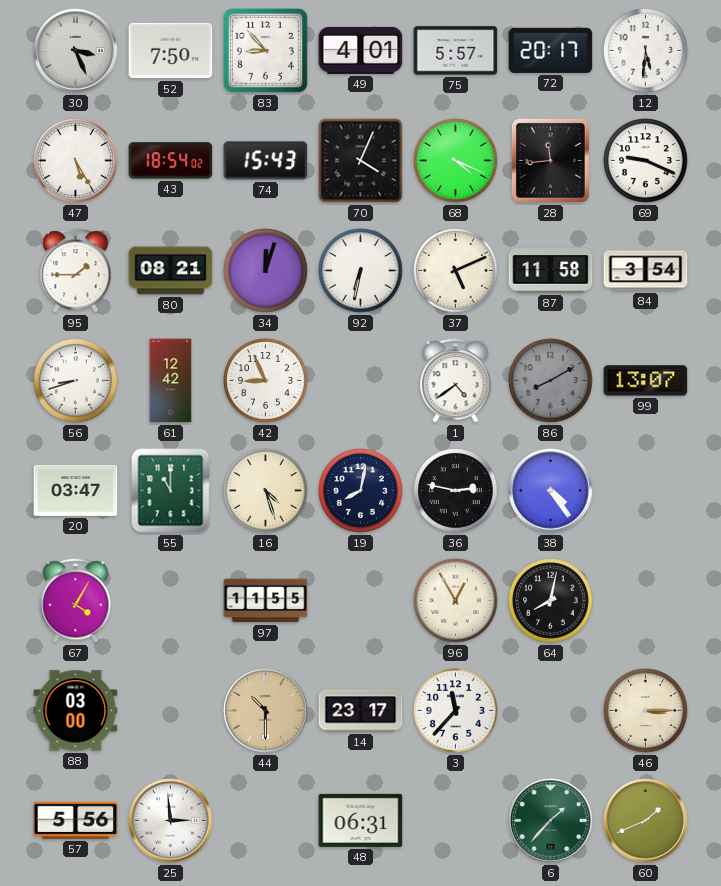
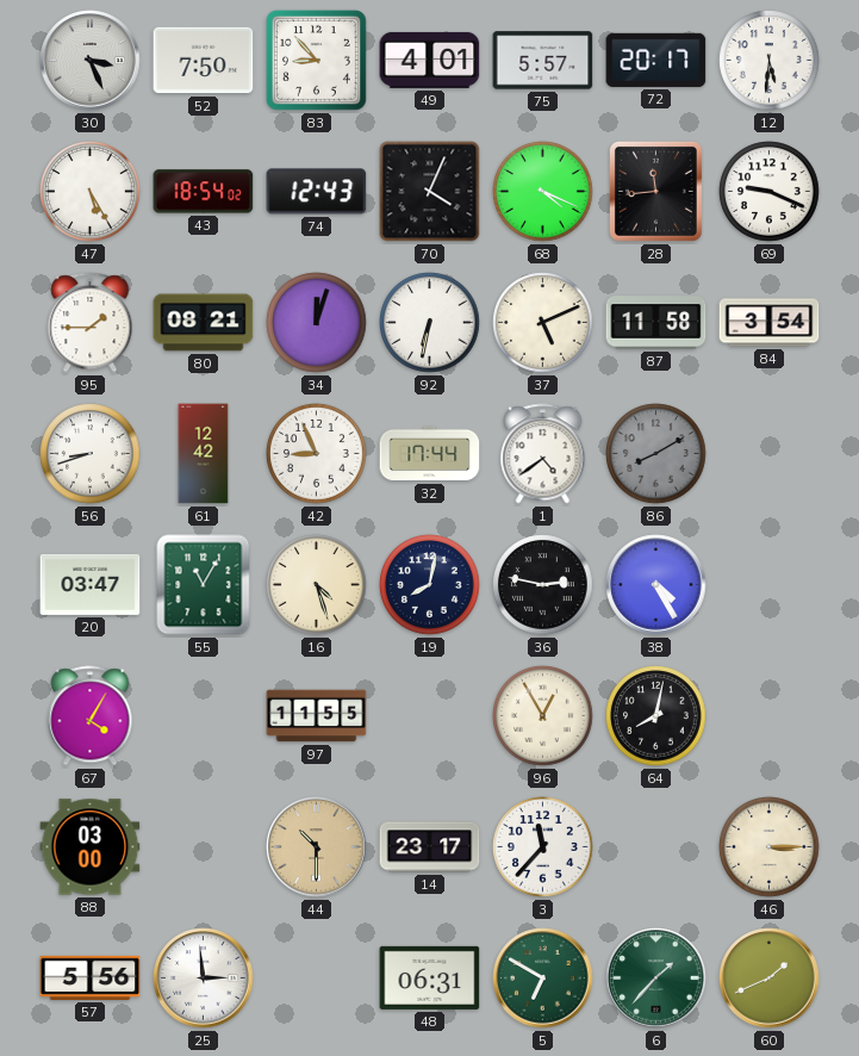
74: 15:43 -> 12:43
32: none -> 17:44
99: 13:07 -> none
55: 11:00 -> 11:05
38: 4:24 -> 4:25
5: none -> 6:50
